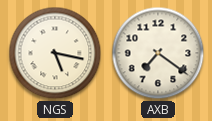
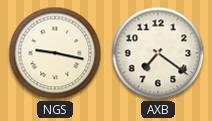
NGS: 5:17 -> 9:17
